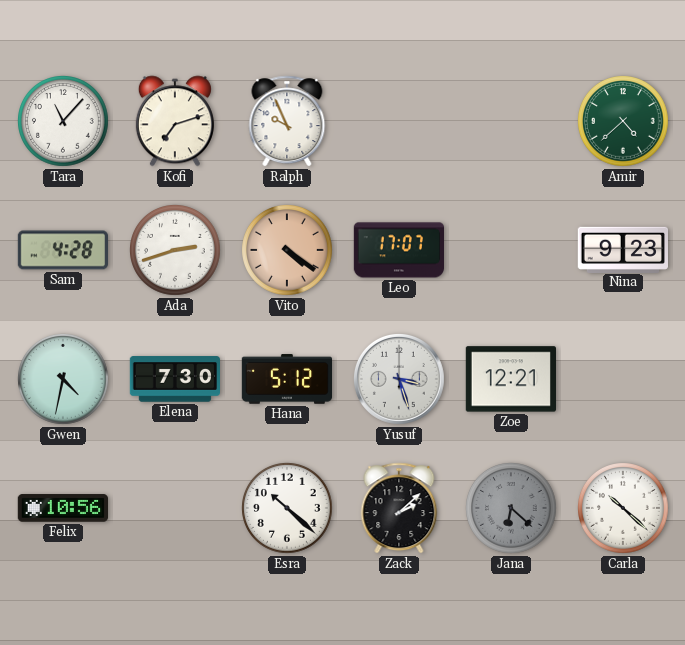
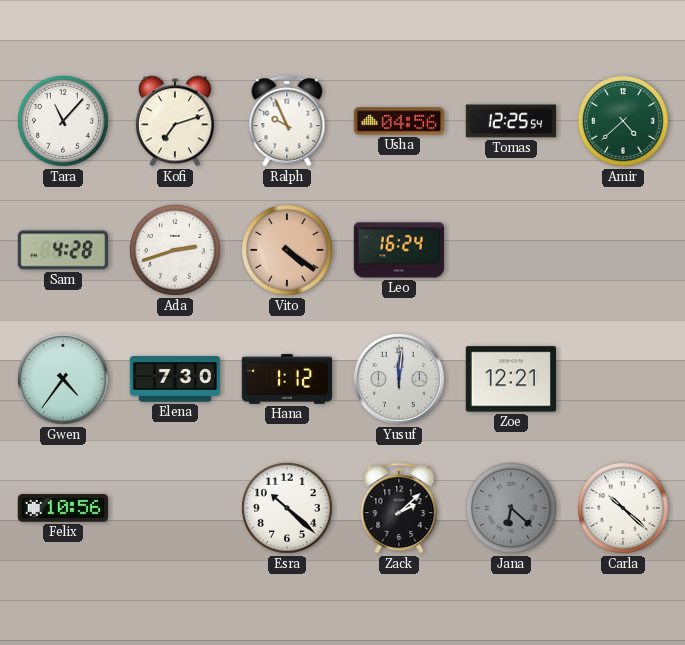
Usha: none -> 04:56
Tomas: none -> 12:25
Leo: 17:07 -> 16:24
Nina: 9:23 -> none
Gwen: 4:32 -> 4:36
Hana: 5:12 -> 1:12
Yusuf: 3:27 -> 12:01
